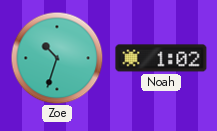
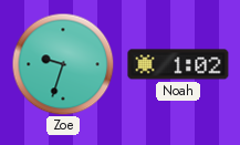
Zoe: 10:33 -> 9:33
